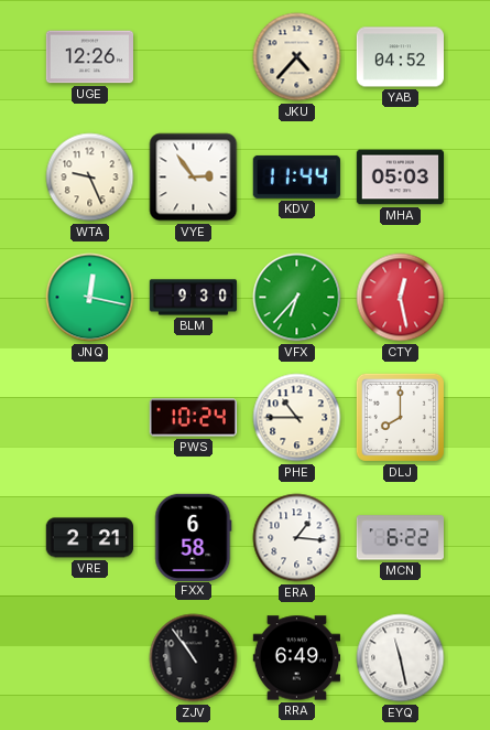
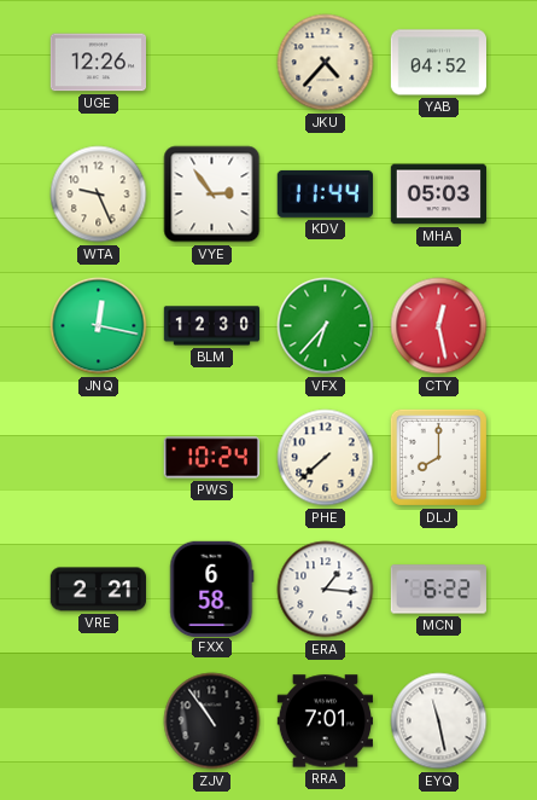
BLM: 9:30 -> 12:30
PHE: 10:45 -> 7:38
RRA: 6:49 -> 7:01
